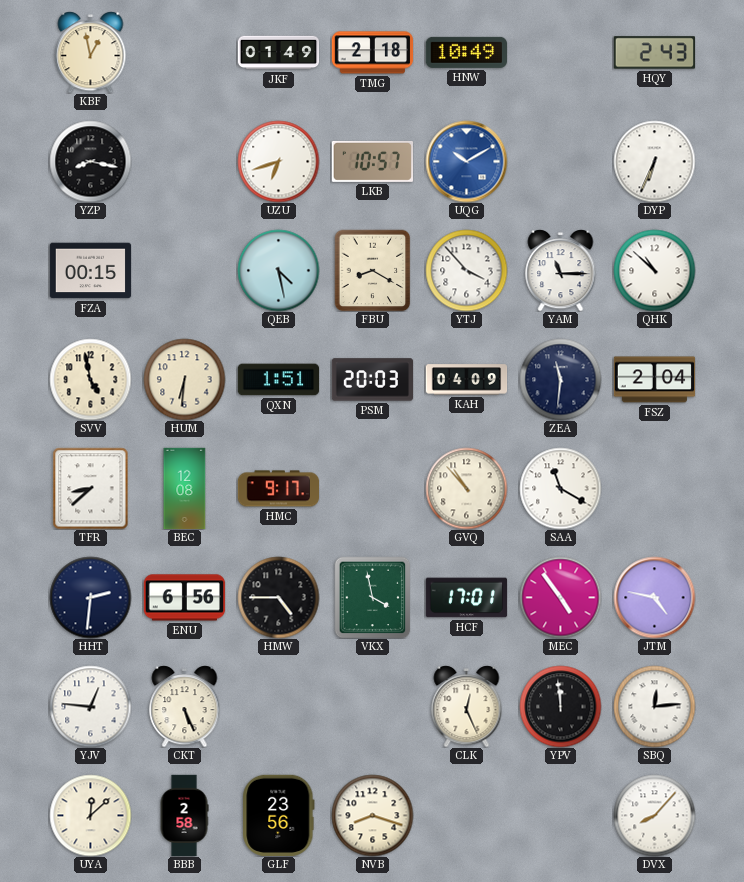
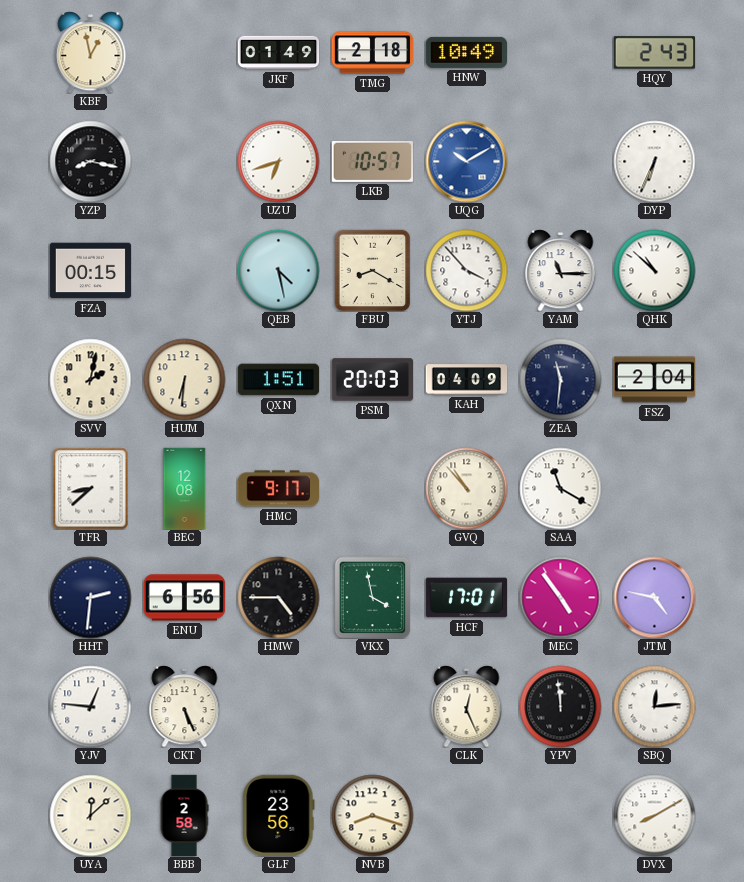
SVV: 4:58 -> 2:02
DVX: 8:07 -> 8:10
